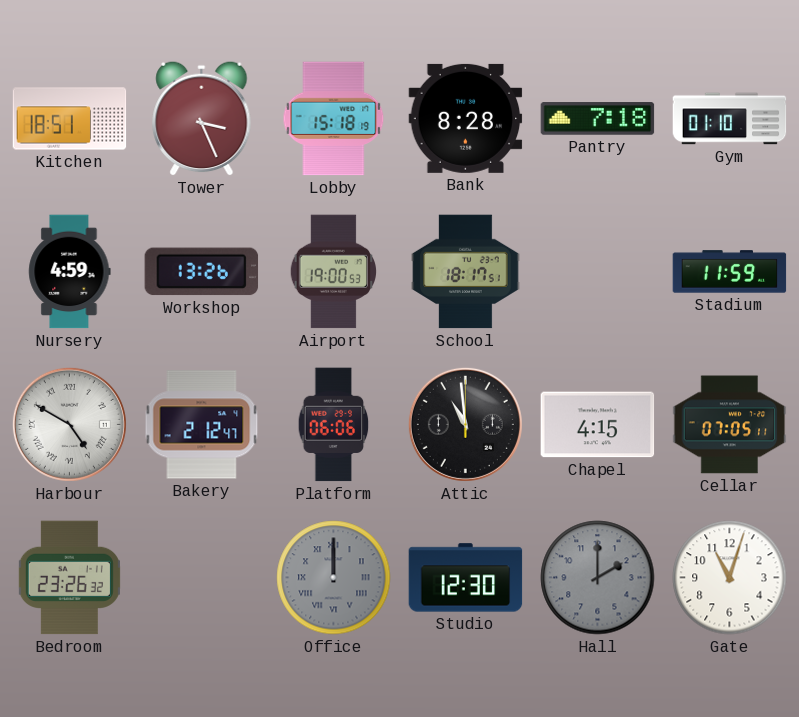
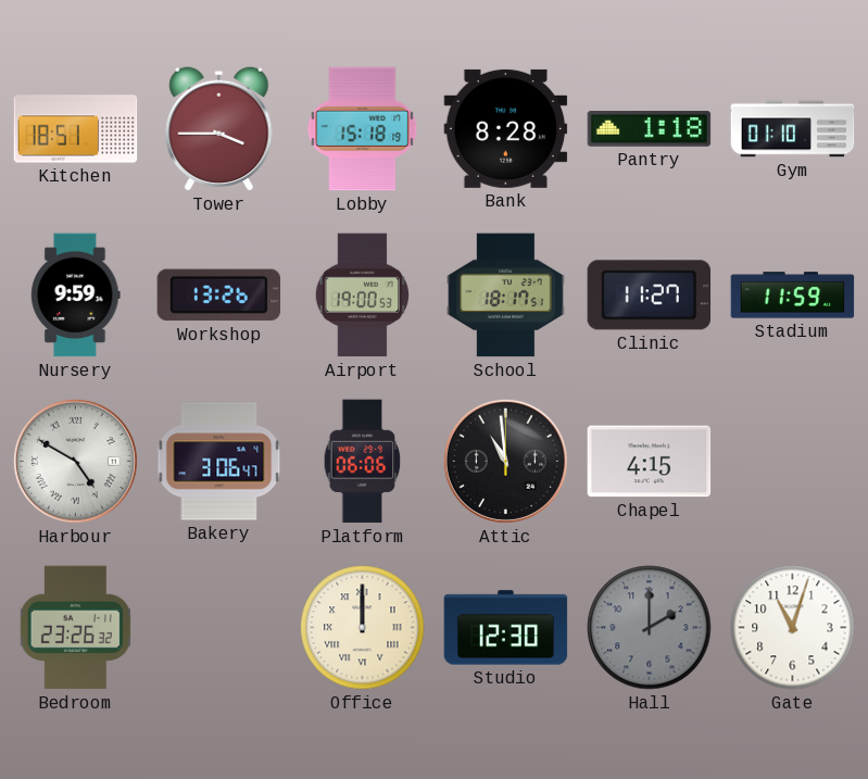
Tower: 3:26 -> 3:45
Pantry: 7:18 -> 1:18
Nursery: 4:59 -> 9:59
Clinic: none -> 11:27
Bakery: 2:12 -> 3:06
Cellar: 07:05 -> none
Office dial: grey -> cream
